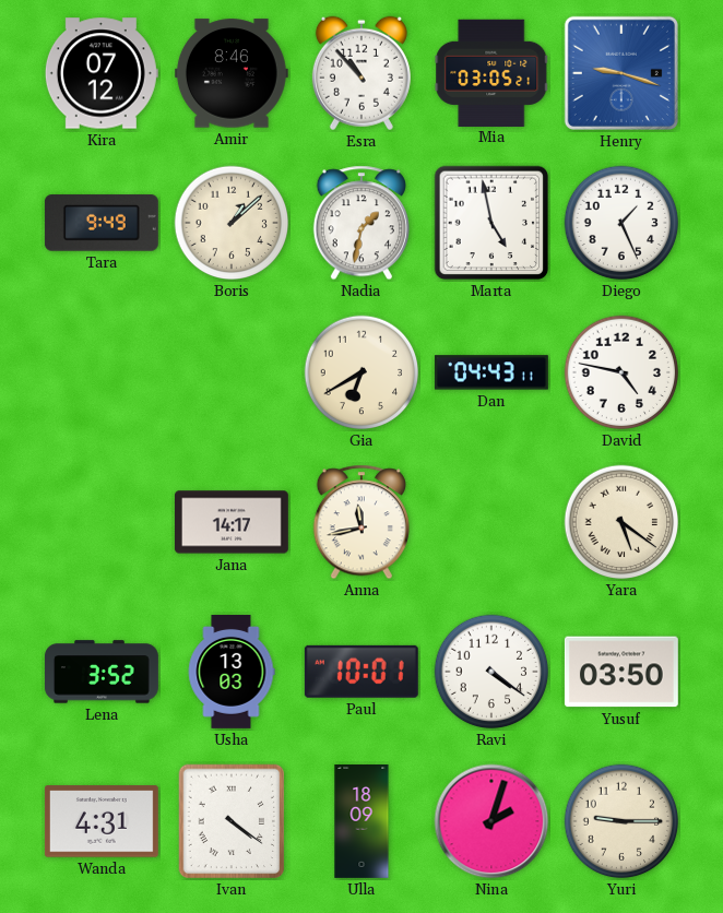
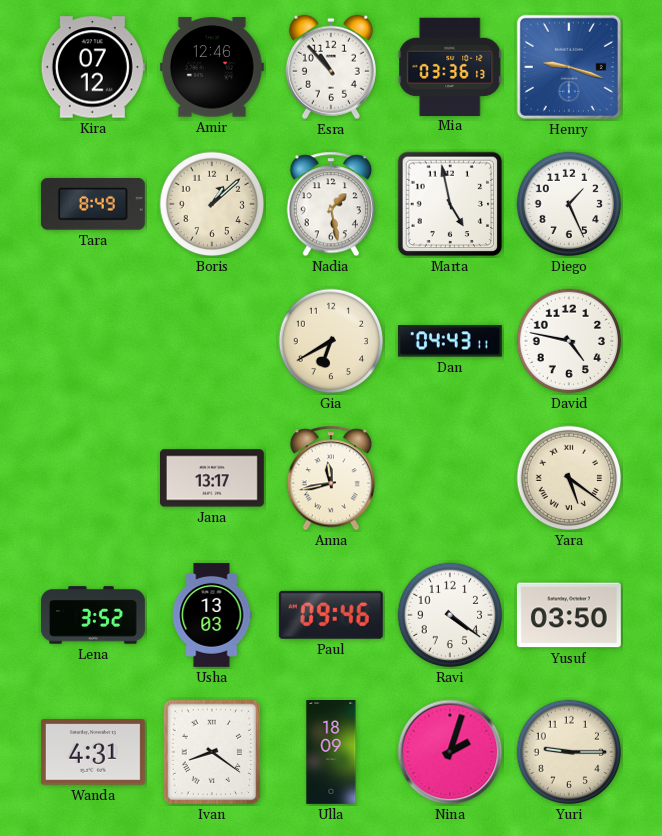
Amir: 8:46 -> 12:46
Mia: 03:05 -> 03:36
Tara: 9:49 -> 8:49
Nadia: 1:32 -> 1:28
Jana: 14:17 -> 13:17
Paul: 10:01 -> 09:46
Ivan: 4:21 -> 8:21
